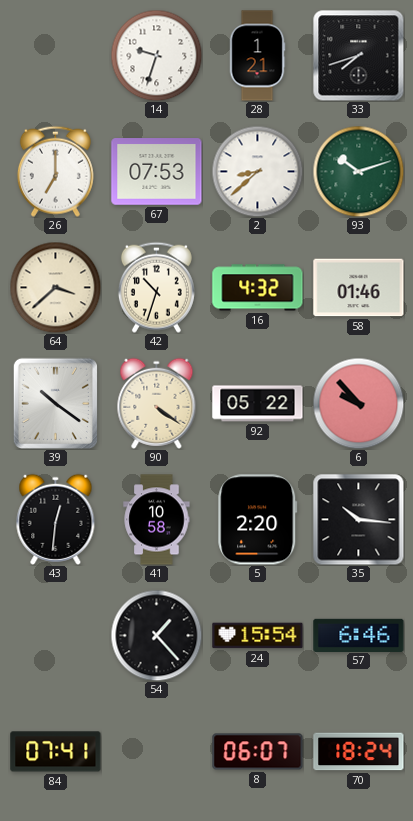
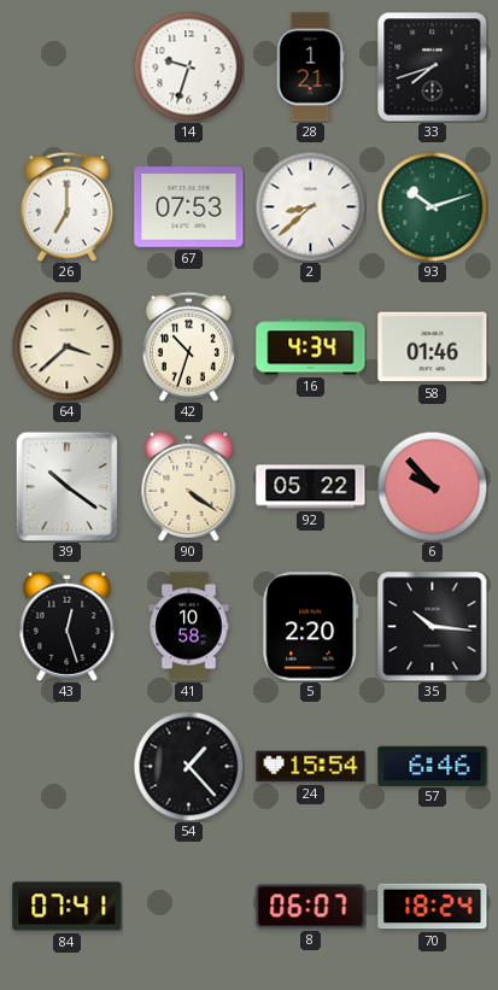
16: 4:32 -> 4:34
43: 12:31 -> 12:27
